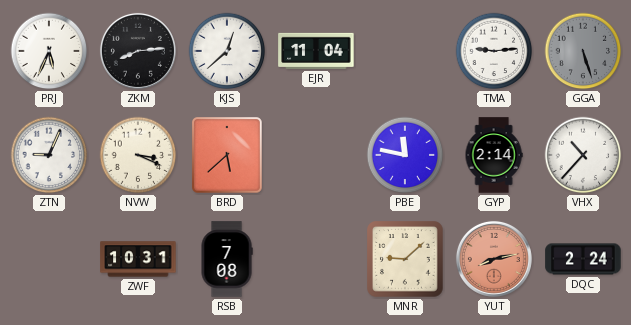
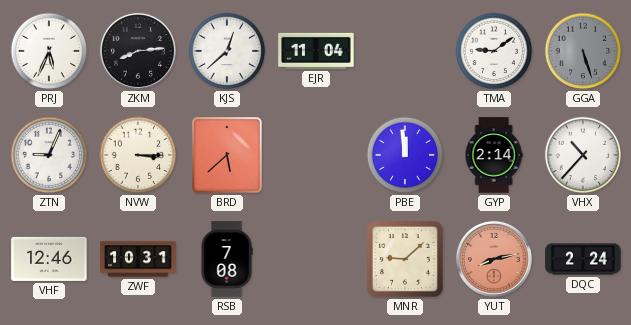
TMA: 9:14 -> 9:09
NVW: 3:19 -> 3:15
PBE: 11:47 -> 11:59
VHF: none -> 12:46
